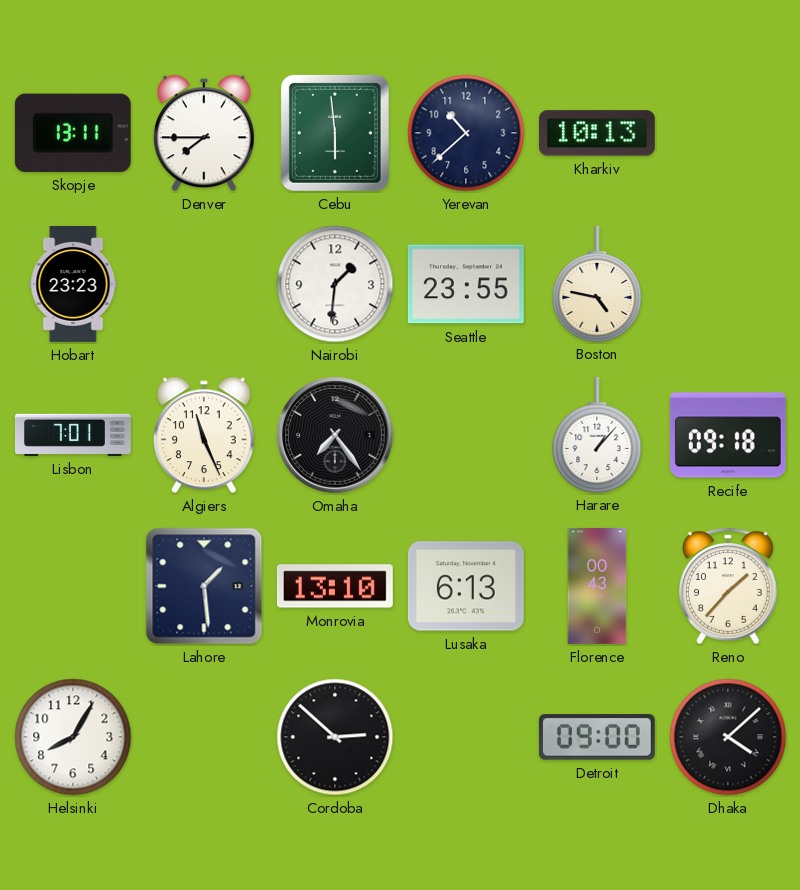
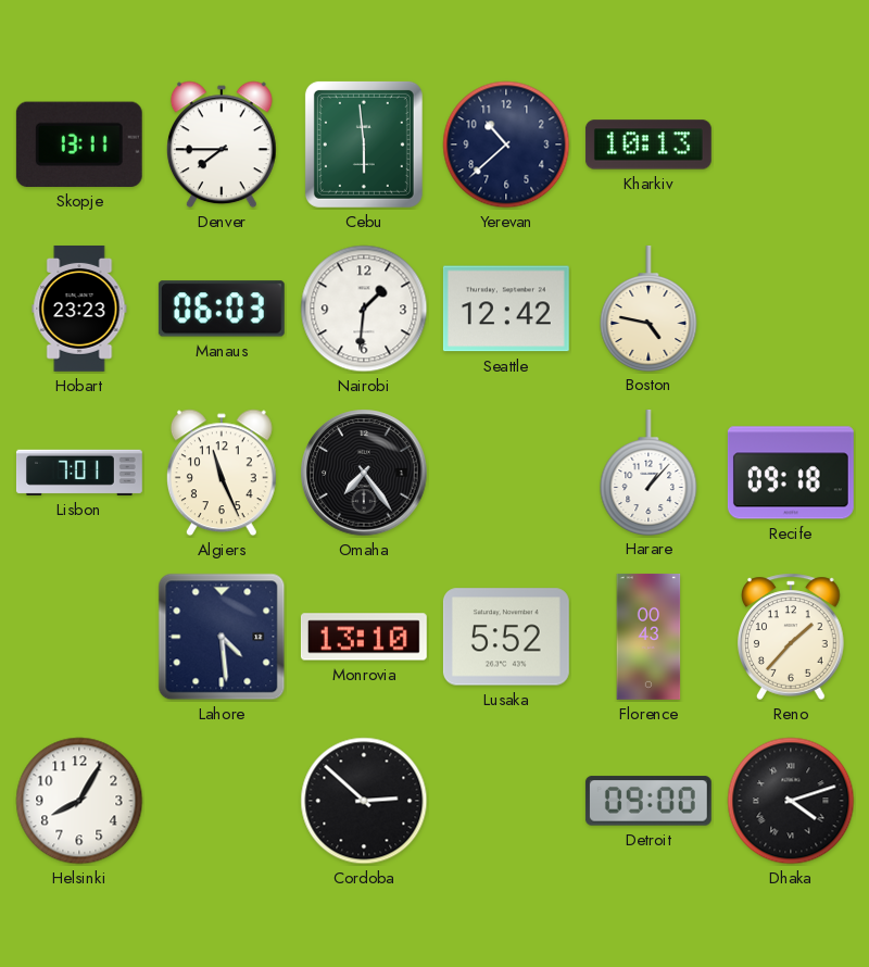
Manaus: none -> 06:03
Seattle: 23:55 -> 12:42
Lahore: 1:29 -> 4:29
Lusaka: 6:13 -> 5:52
Dhaka: 4:08 -> 4:12
